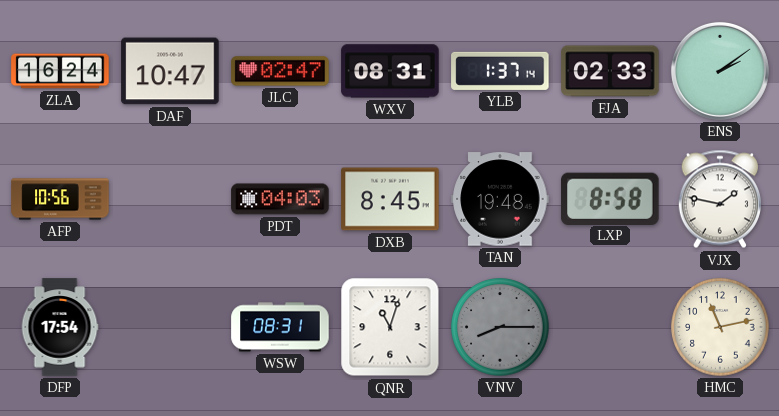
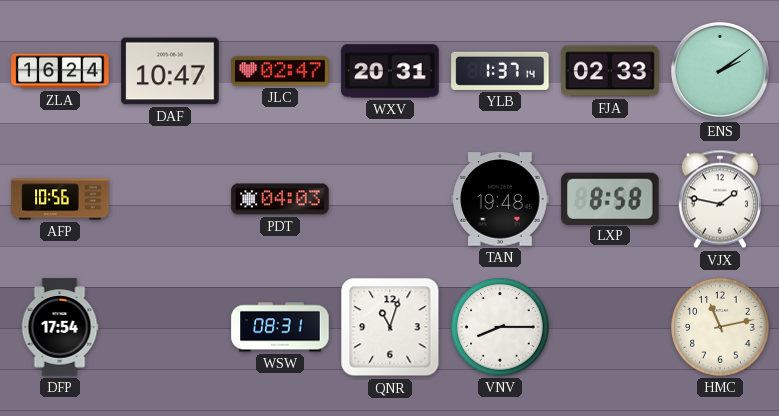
WXV: 08:31 -> 20:31
DXB: 8:45 -> none
VNV dial: grey -> white
